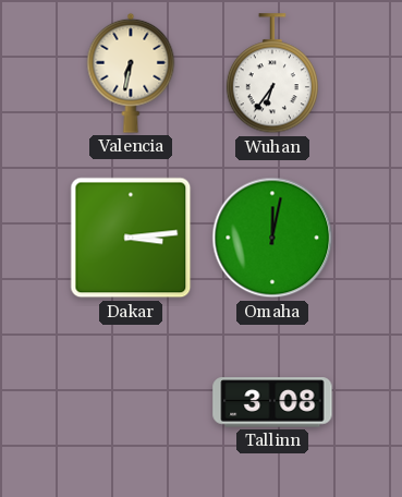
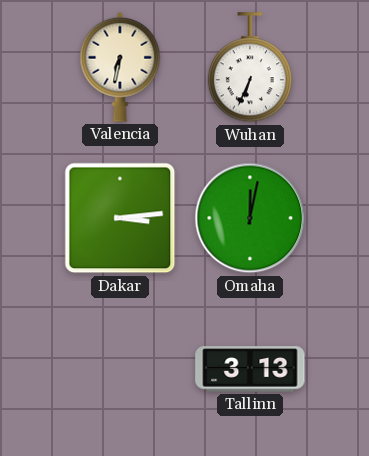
Wuhan: 6:36 -> 6:34
Tallinn: 3:08 -> 3:13
